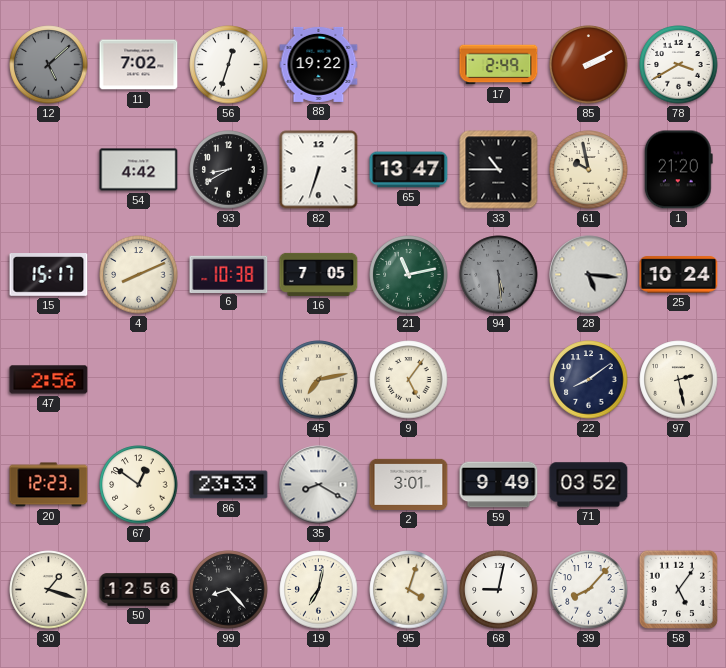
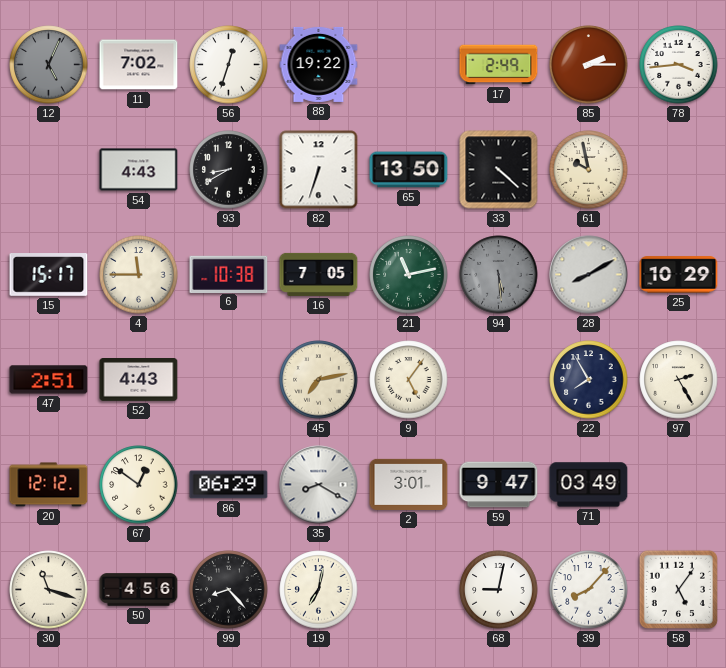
12: 5:08 -> 5:04
85: 2:10 -> 2:15
78: 3:40 -> 3:44
54: 4:42 -> 4:43
65: 13:47 -> 13:50
33: 10:45 -> 4:22
1: 21:20 -> none
4: 8:11 -> 11:45
28: 5:16 -> 8:10
25: 10:24 -> 10:29
47: 2:56 -> 2:51
52: none -> 4:43
22: 8:09 -> 7:55
97: 2:28 -> 2:25
20: 12:23 -> 12:12
86: 23:33 -> 06:29
59: 9:49 -> 9:47
71: 03:52 -> 03:49
30: 1:18 -> 11:18
50: 12:56 -> 4:56
95: 4:03 -> none
